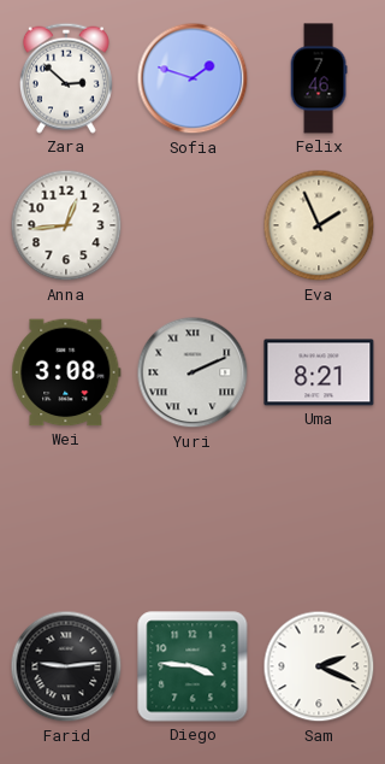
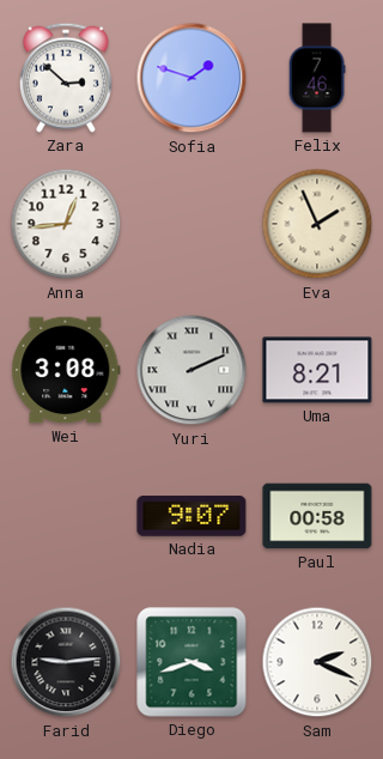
Nadia: none -> 9:07
Paul: none -> 00:58
Diego: 3:46 -> 3:42
